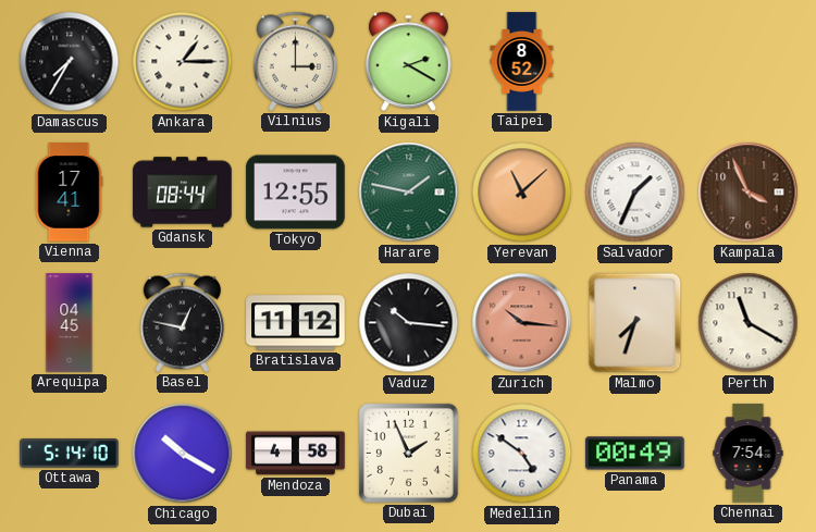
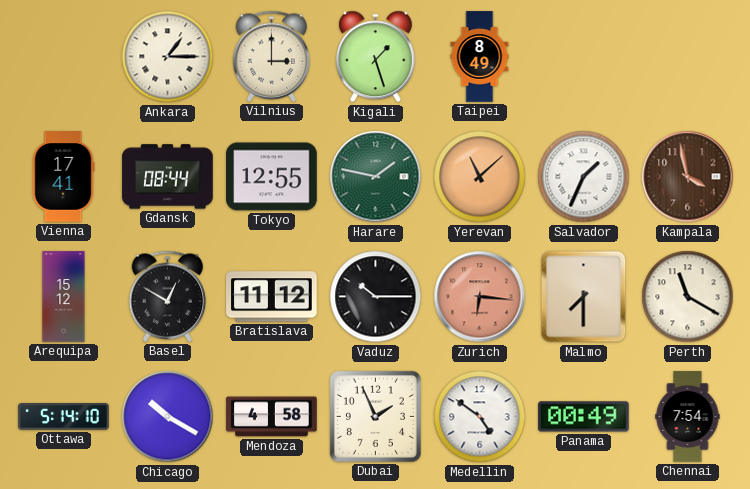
Damascus: 7:35 -> none
Kigali: 2:20 -> 1:27
Taipei: 8:52 -> 8:49
Kampala: 3:56 -> 3:58
Arequipa: 04:45 -> 15:12
Basel: 12:47 -> 12:50
Vaduz: 10:16 -> 10:15
Zurich: 10:16 -> 6:16
Malmo: 7:33 -> 7:30
